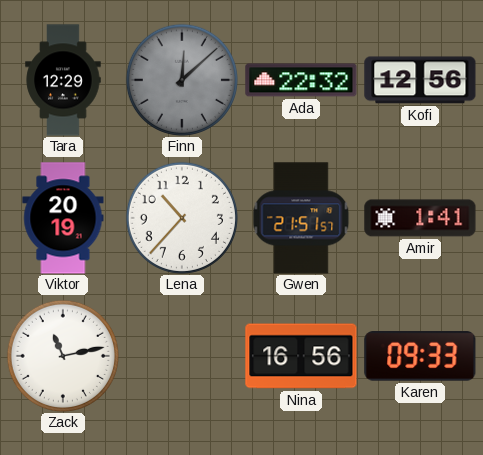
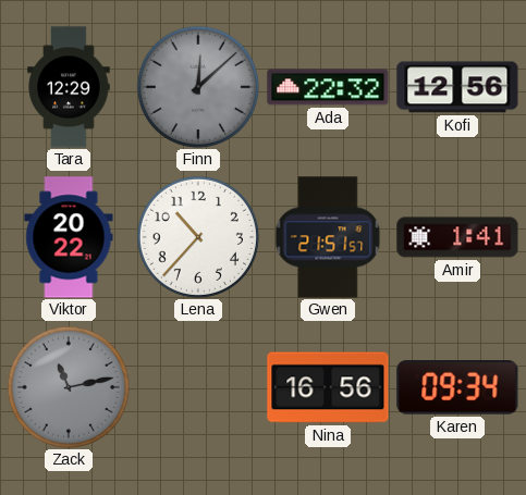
Viktor: 20:19 -> 20:22
Zack dial: white -> grey
Karen: 09:33 -> 09:34
